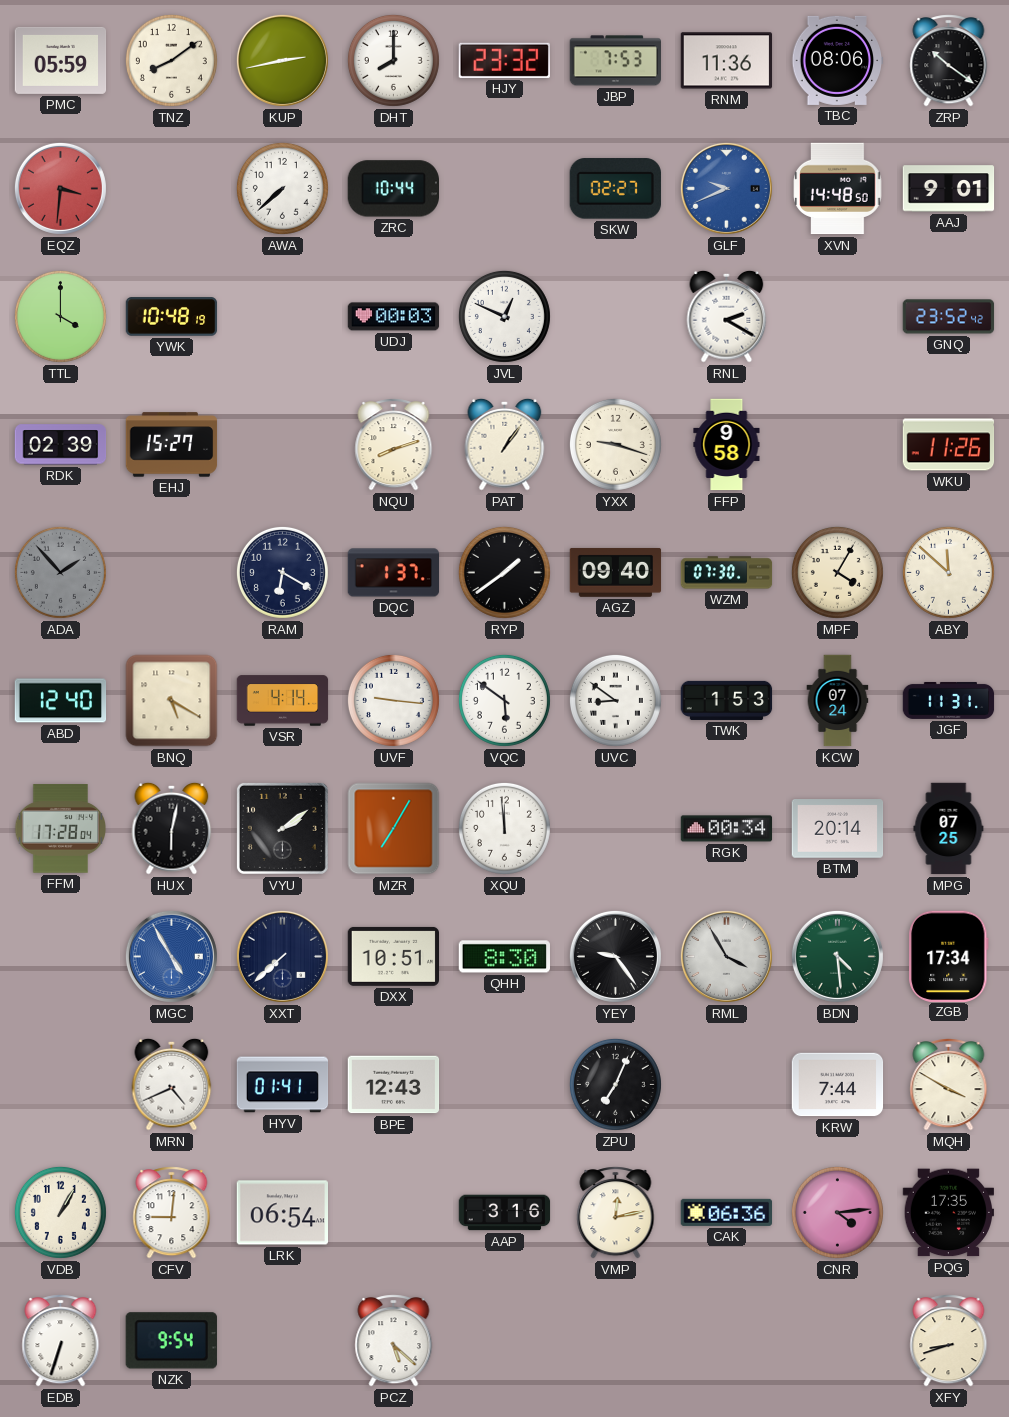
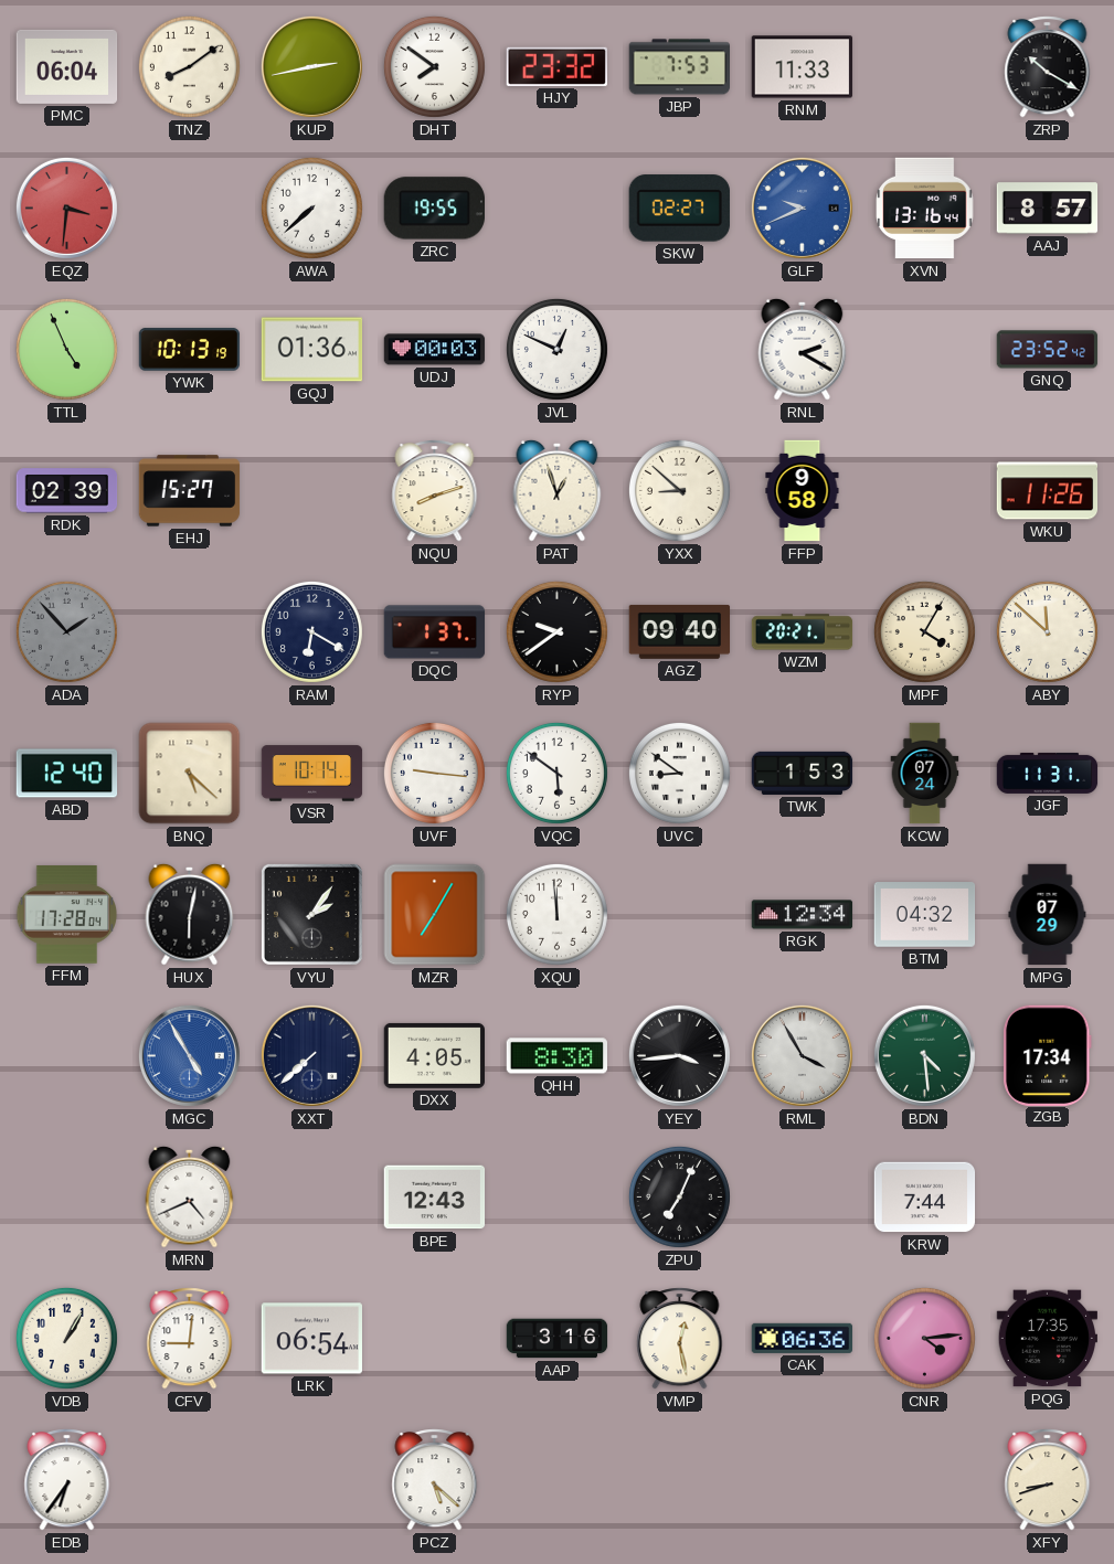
PMC: 05:59 -> 06:04
DHT: 8:00 -> 7:51
RNM: 11:36 -> 11:33
TBC: 08:06 -> none
ZRP: 10:21 -> 10:20
ZRC: 10:44 -> 19:55
XVN: 14:48 -> 13:16
AAJ: 9:01 -> 8:57
TTL: 4:00 -> 4:56
YWK: 10:48 -> 10:13
GQJ: none -> 01:36
PAT: 1:06 -> 12:57
YXX: 9:18 -> 8:52
RYP: 1:39 -> 9:39
WZM: 07:30 -> 20:21
BNQ: 5:20 -> 5:22
VSR: 4:14 -> 10:14
VYU: 2:09 -> 2:06
RGK: 00:34 -> 12:34
BTM: 20:14 -> 04:32
MPG: 07:25 -> 07:29
DXX: 10:51 -> 4:05
YEY: 9:24 -> 3:44
HYV: 01:41 -> none
MQH: 3:50 -> none
VMP: 12:13 -> 12:28
EDB: 6:33 -> 6:36
NZK: 9:54 -> none
